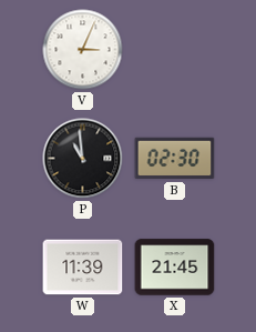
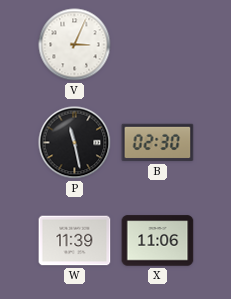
P: 10:59 -> 11:28
X: 21:45 -> 11:06
